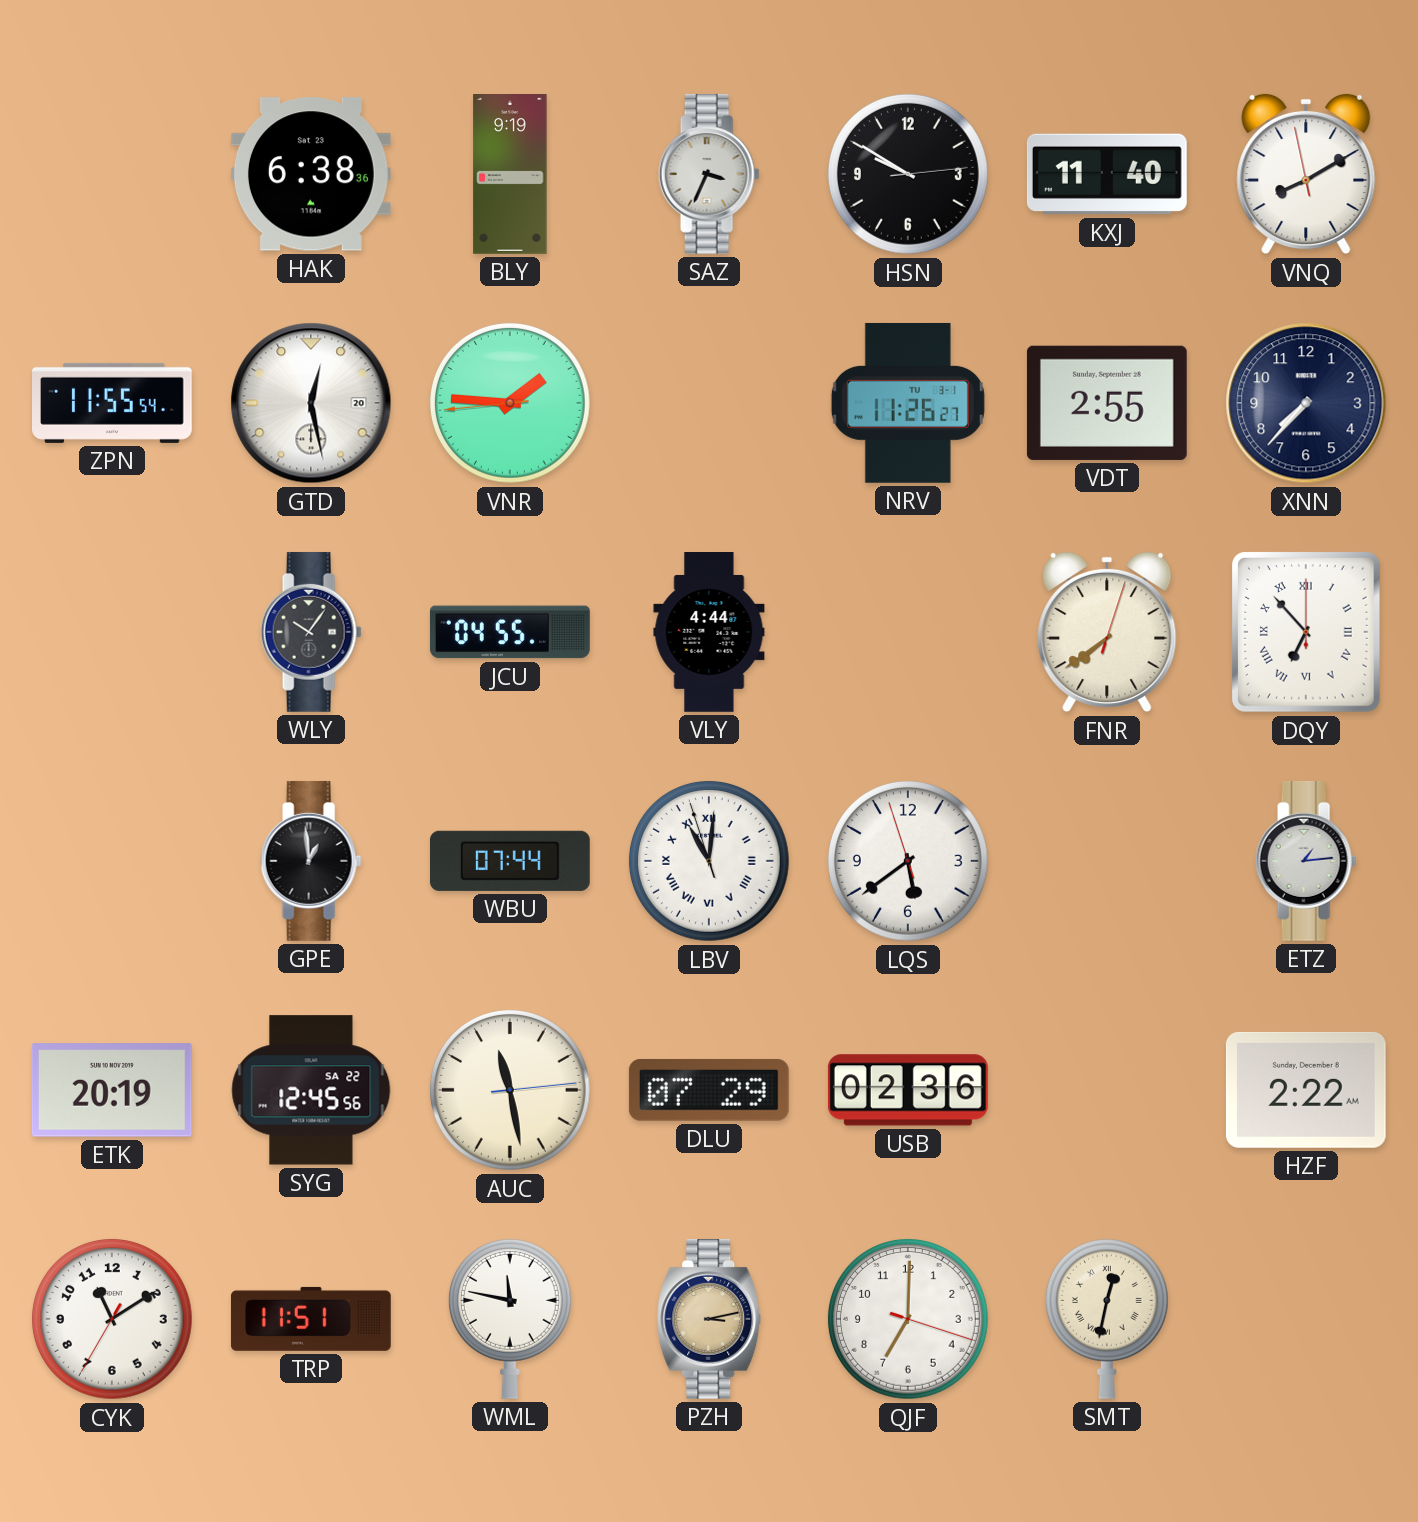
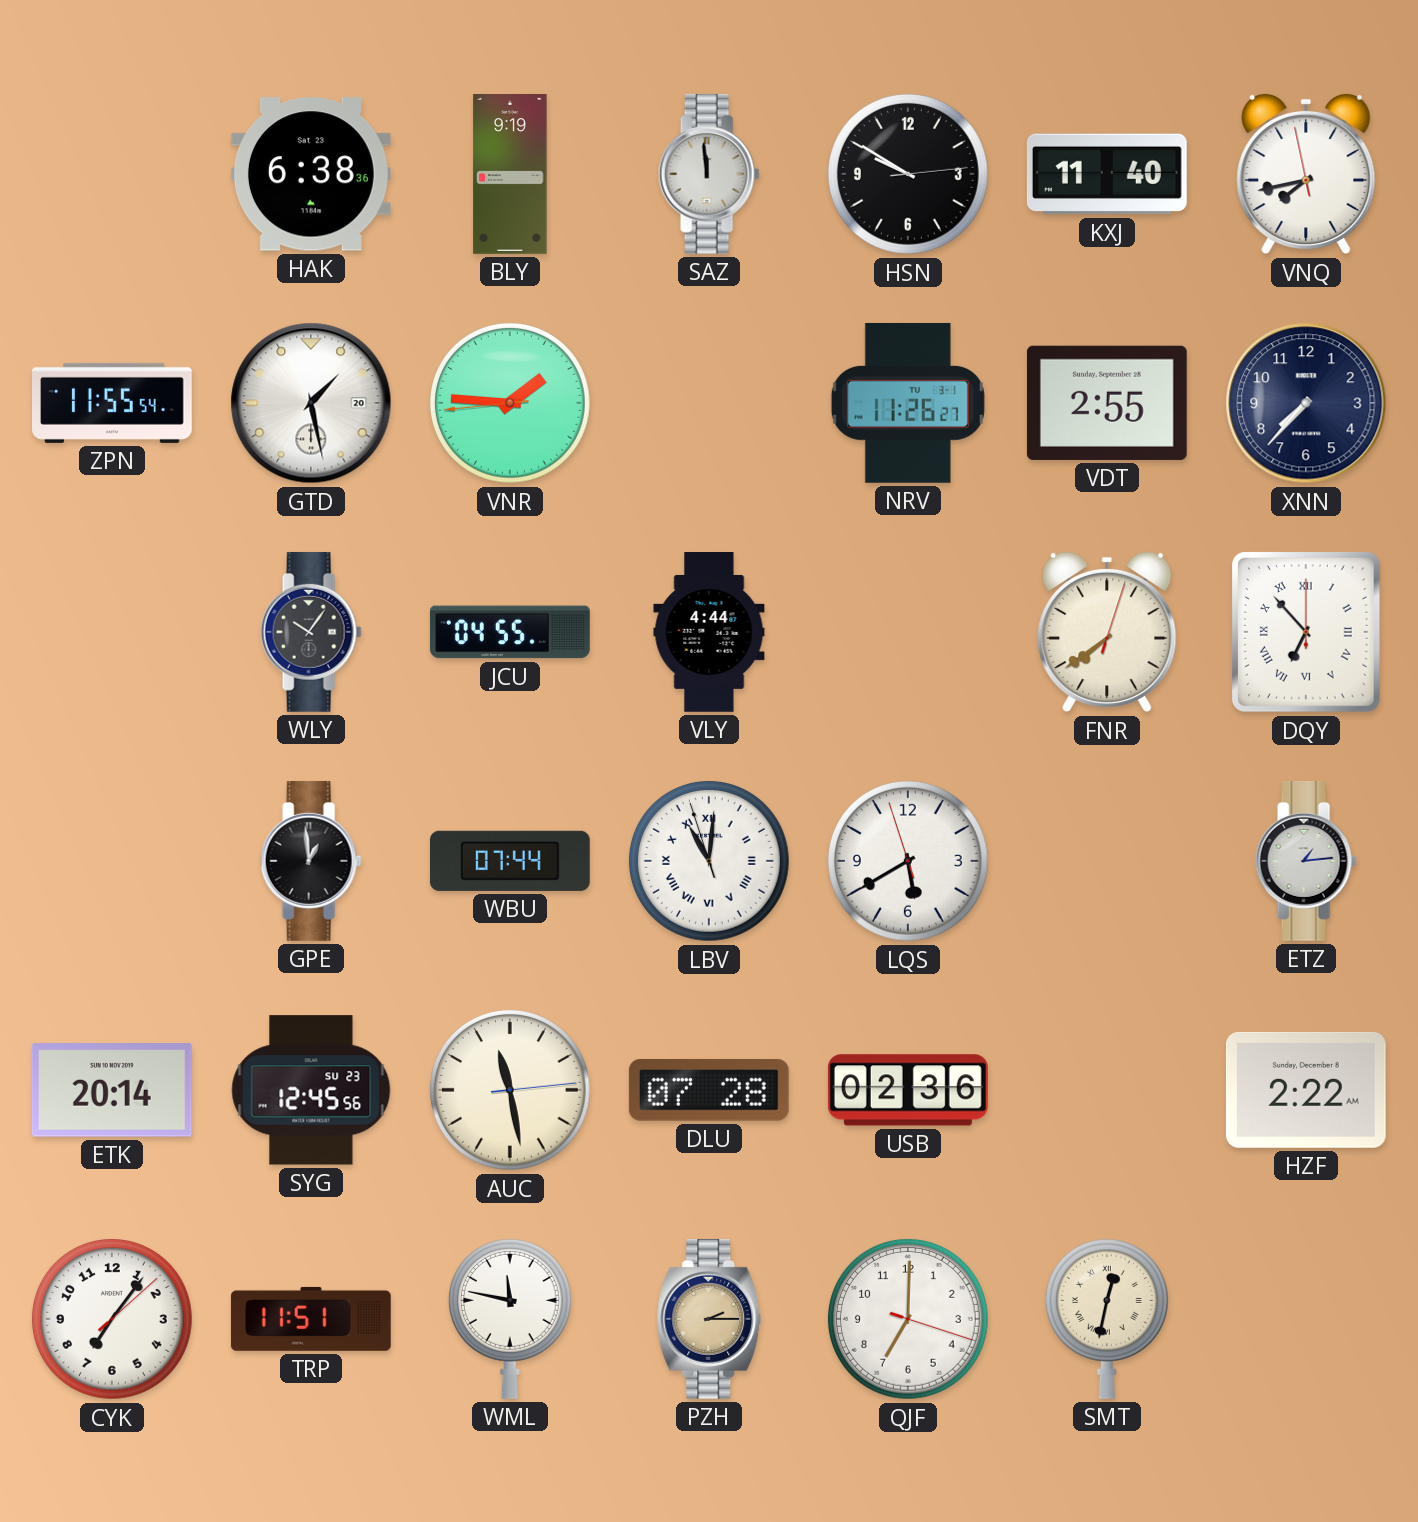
SAZ: 3:34 -> 11:59
VNQ: 8:09 -> 7:42
GTD: 12:28 -> 1:28
LQS: 5:38 -> 5:39
ETK: 20:19 -> 20:14
SYG date: SA 22 -> SU 23
DLU: 07:29 -> 07:28
CYK: 11:09 -> 7:06
PZH: 3:13 -> 2:15
